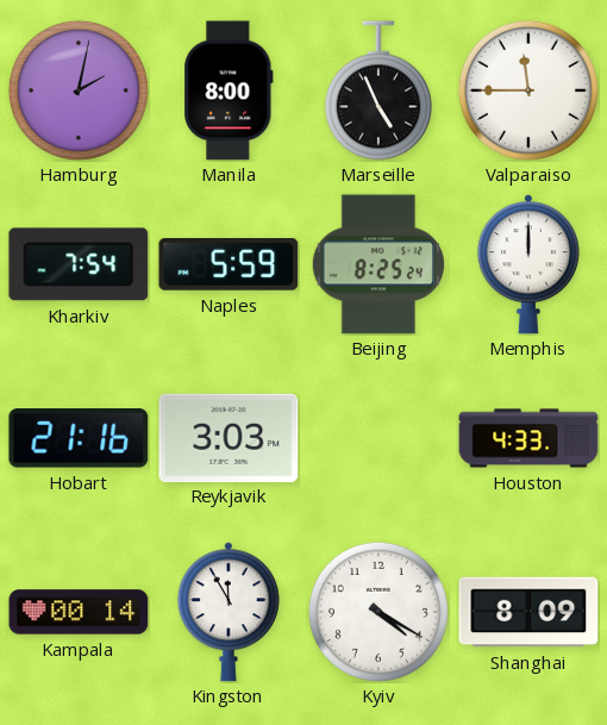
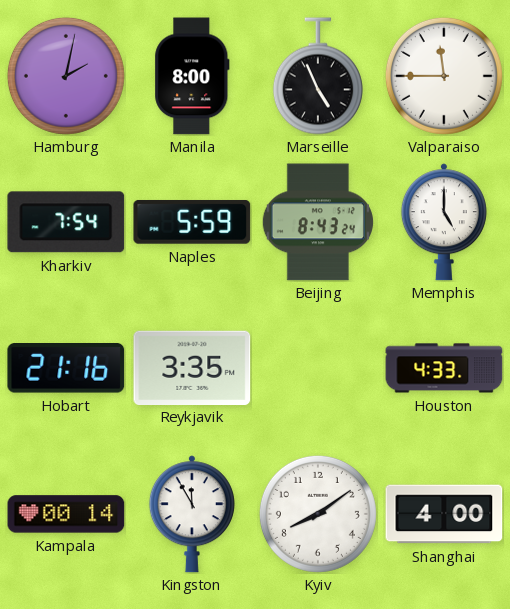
Beijing: 8:25 -> 8:43
Memphis: 12:00 -> 5:00
Reykjavik: 3:03 -> 3:35
Kyiv: 4:20 -> 8:09
Shanghai: 8:09 -> 4:00
